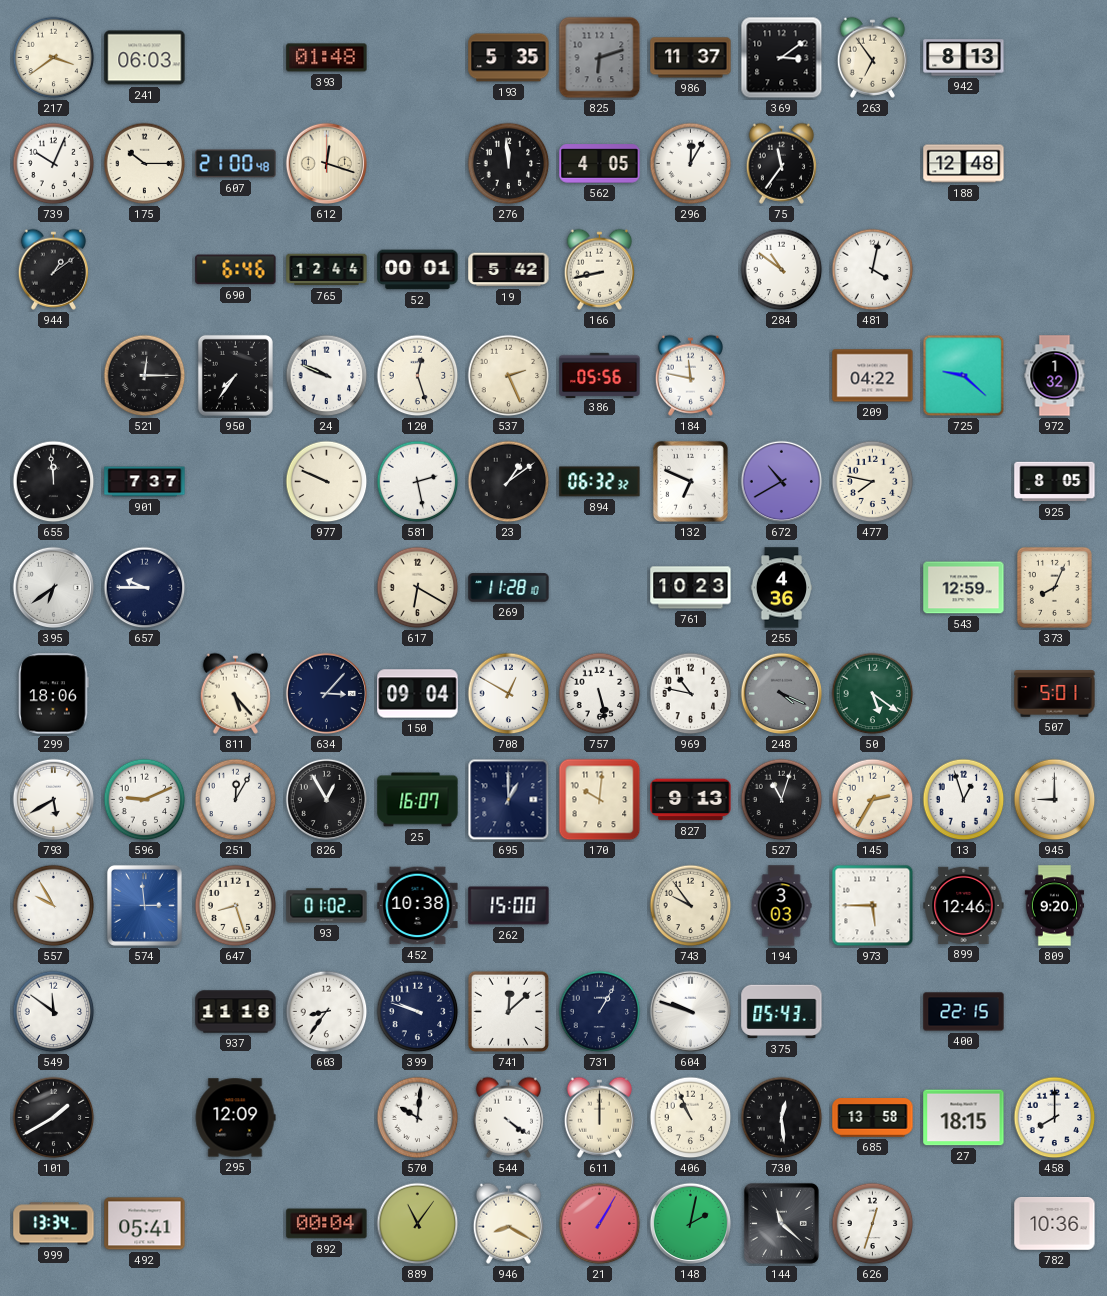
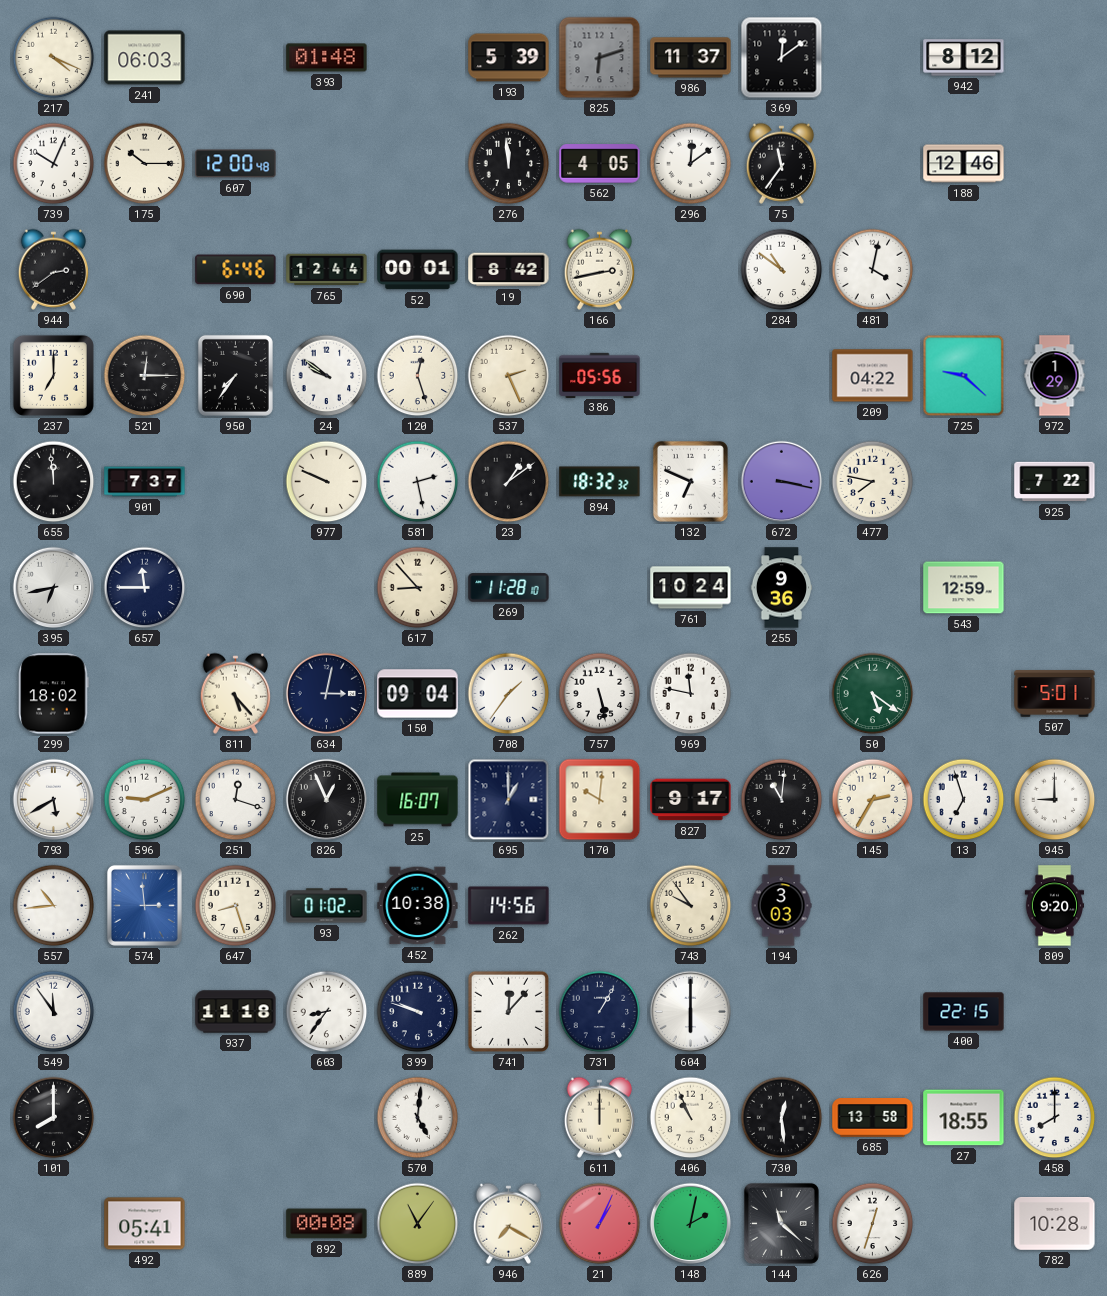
217: 3:39 -> 4:19
193: 5:35 -> 5:39
369: 3:09 -> 12:09
263: 6:54 -> none
942: 8:13 -> 8:12
607: 21:00 -> 12:00
612: 12:18 -> none
296: 12:05 -> 12:09
188: 12:48 -> 12:46
944: 1:09 -> 2:39
19: 5:42 -> 8:42
166: 8:43 -> 2:43
237: none -> 7:00
24: 9:49 -> 9:51
184: 11:47 -> none
972: 1:32 -> 1:29
894: 06:32 -> 18:32
672: 10:40 -> 3:17
925: 8:05 -> 7:22
395: 6:39 -> 6:43
657: 9:45 -> 11:45
617: 6:20 -> 8:53
761: 10:23 -> 10:24
255: 4:36 -> 9:36
373: 8:04 -> none
299: 18:06 -> 18:02
634: 3:07 -> 3:02
708: 12:50 -> 1:36
969: 10:47 -> 11:47
248: 4:19 -> none
251: 12:05 -> 12:18
826: 12:55 -> 12:56
827: 9:13 -> 9:17
527: 11:03 -> 11:01
13: 12:57 -> 6:57
557: 9:55 -> 10:44
262: 15:00 -> 14:56
973: 5:45 -> none
899: 12:46 -> none
549: 11:51 -> 11:54
741: 12:08 -> 12:07
604: 9:48 -> 6:00
375: 05:43 -> none
101: 1:40 -> 8:00
295: 12:09 -> none
570: 10:01 -> 5:01
544: 4:21 -> none
27: 18:15 -> 18:55
999: 13:34 -> none
892: 00:04 -> 00:08
946: 8:20 -> 7:20
21: 1:05 -> 1:04
782: 10:36 -> 10:28
